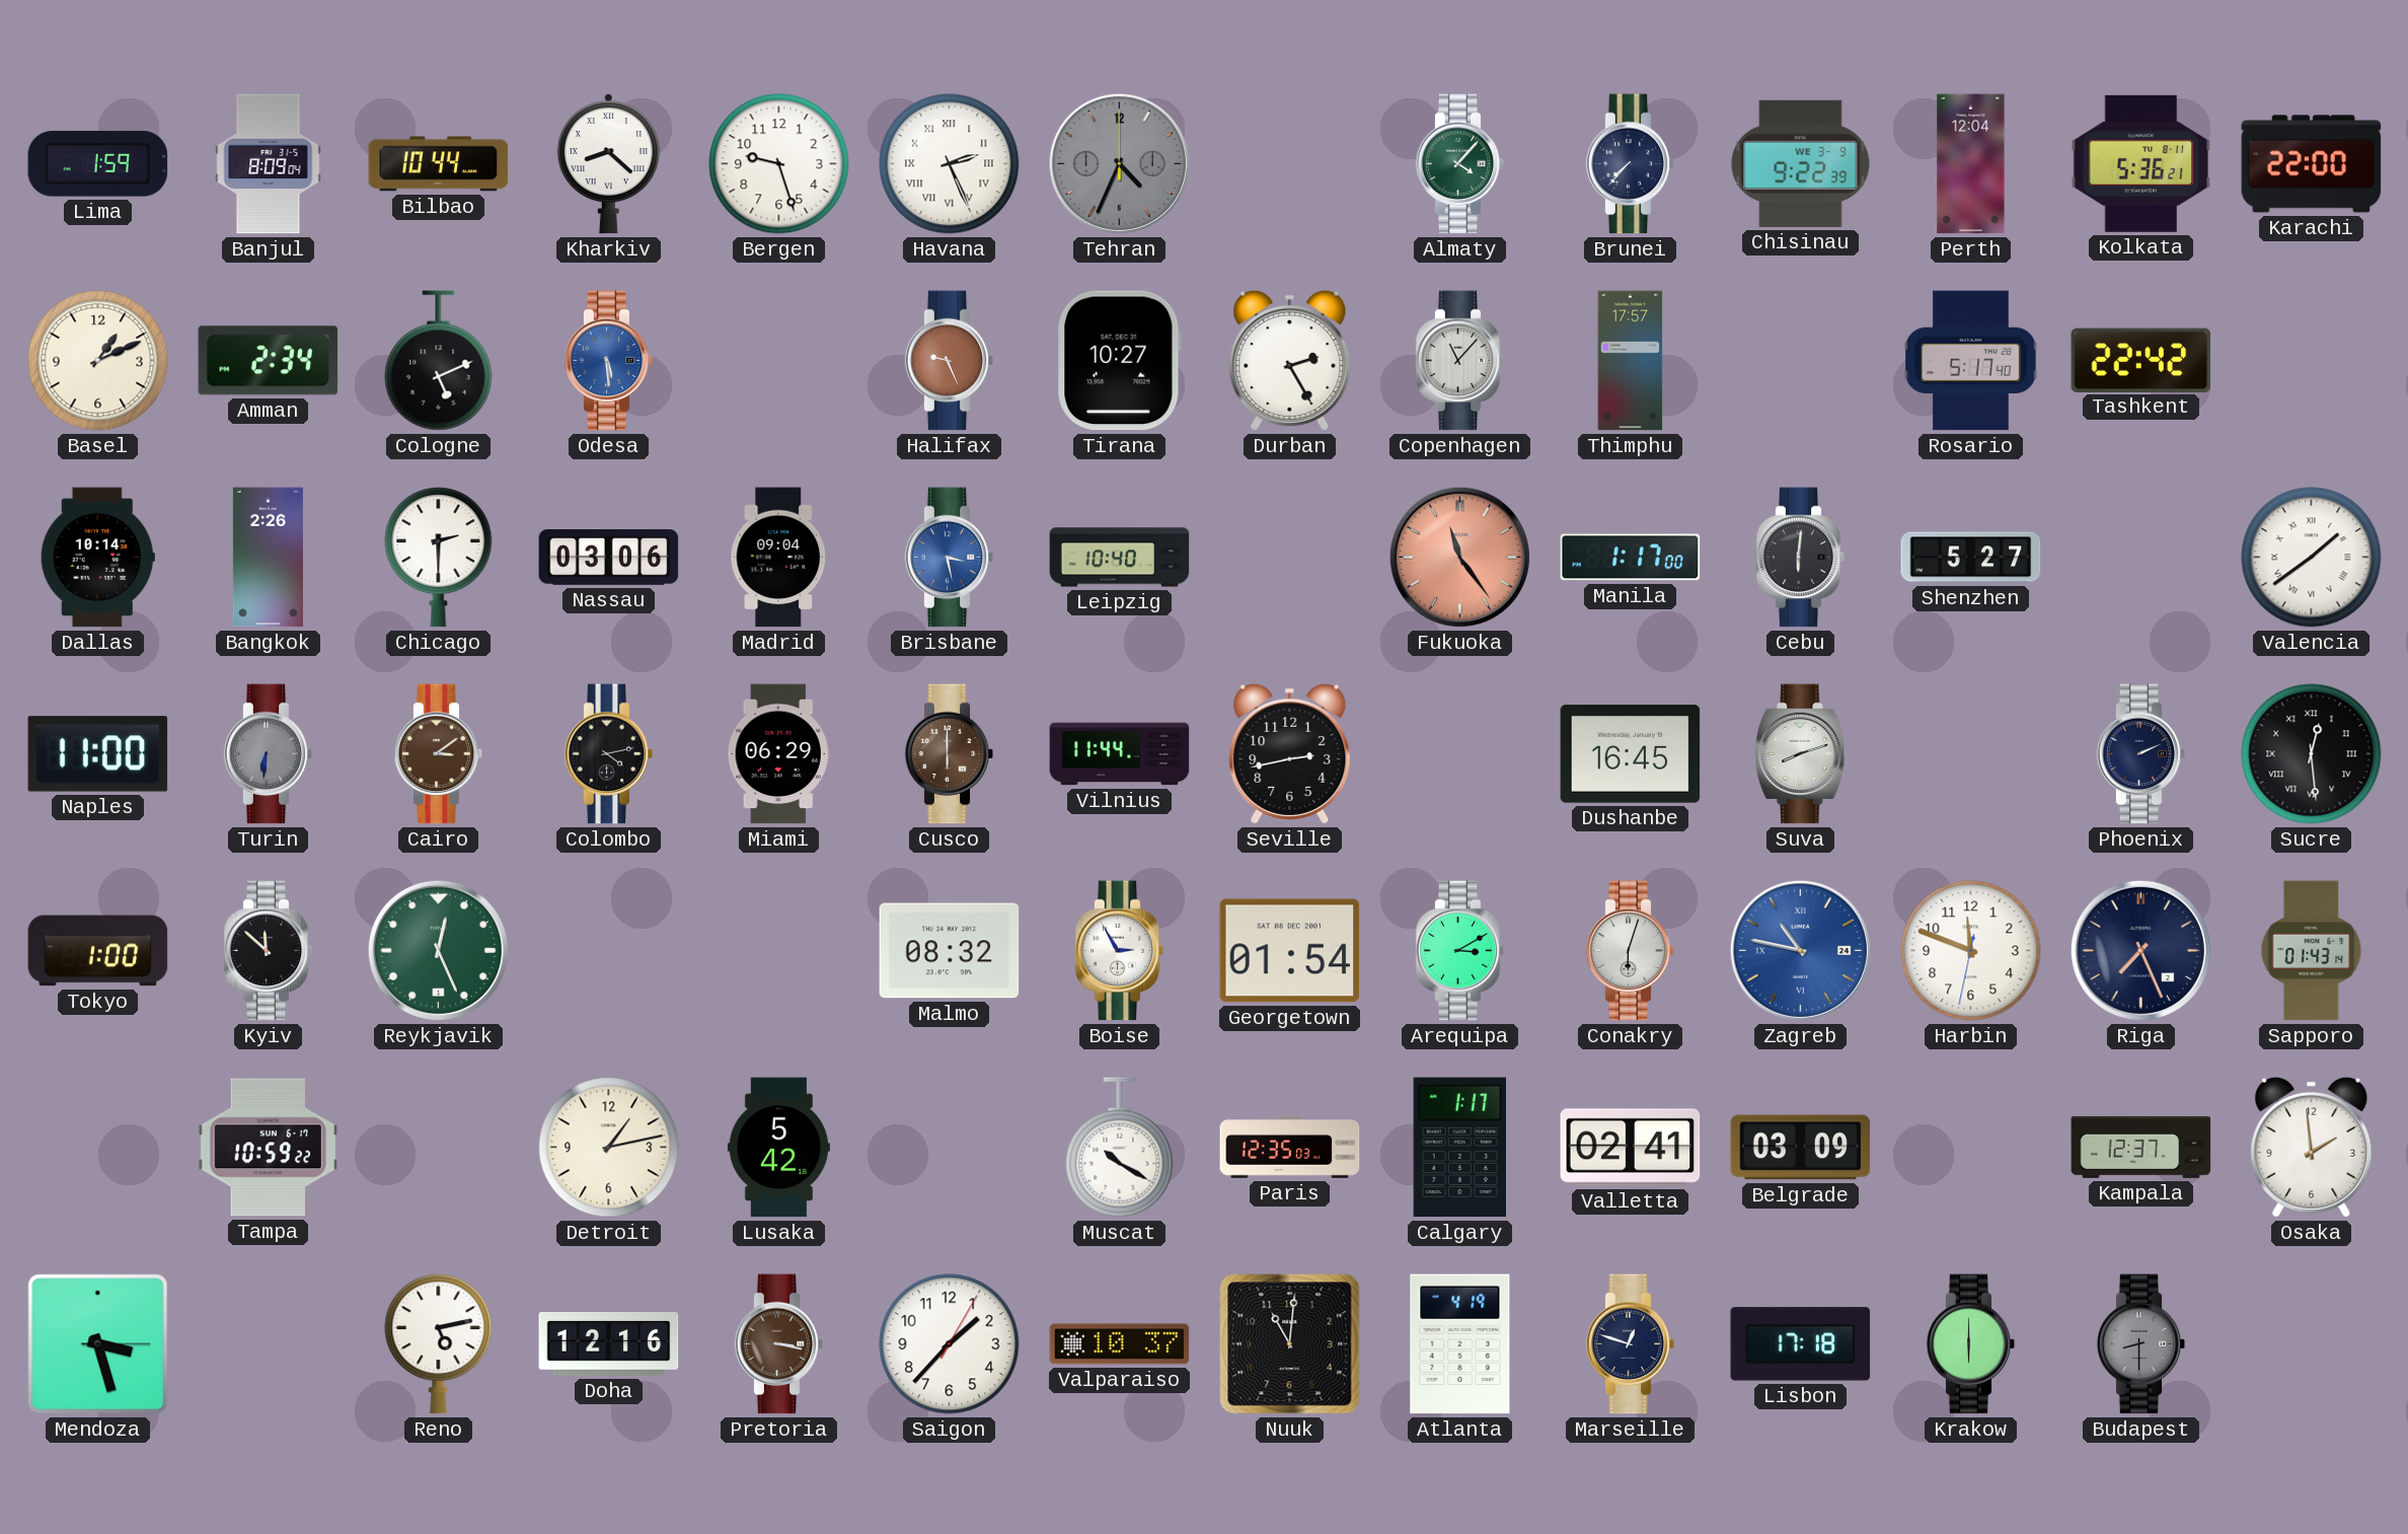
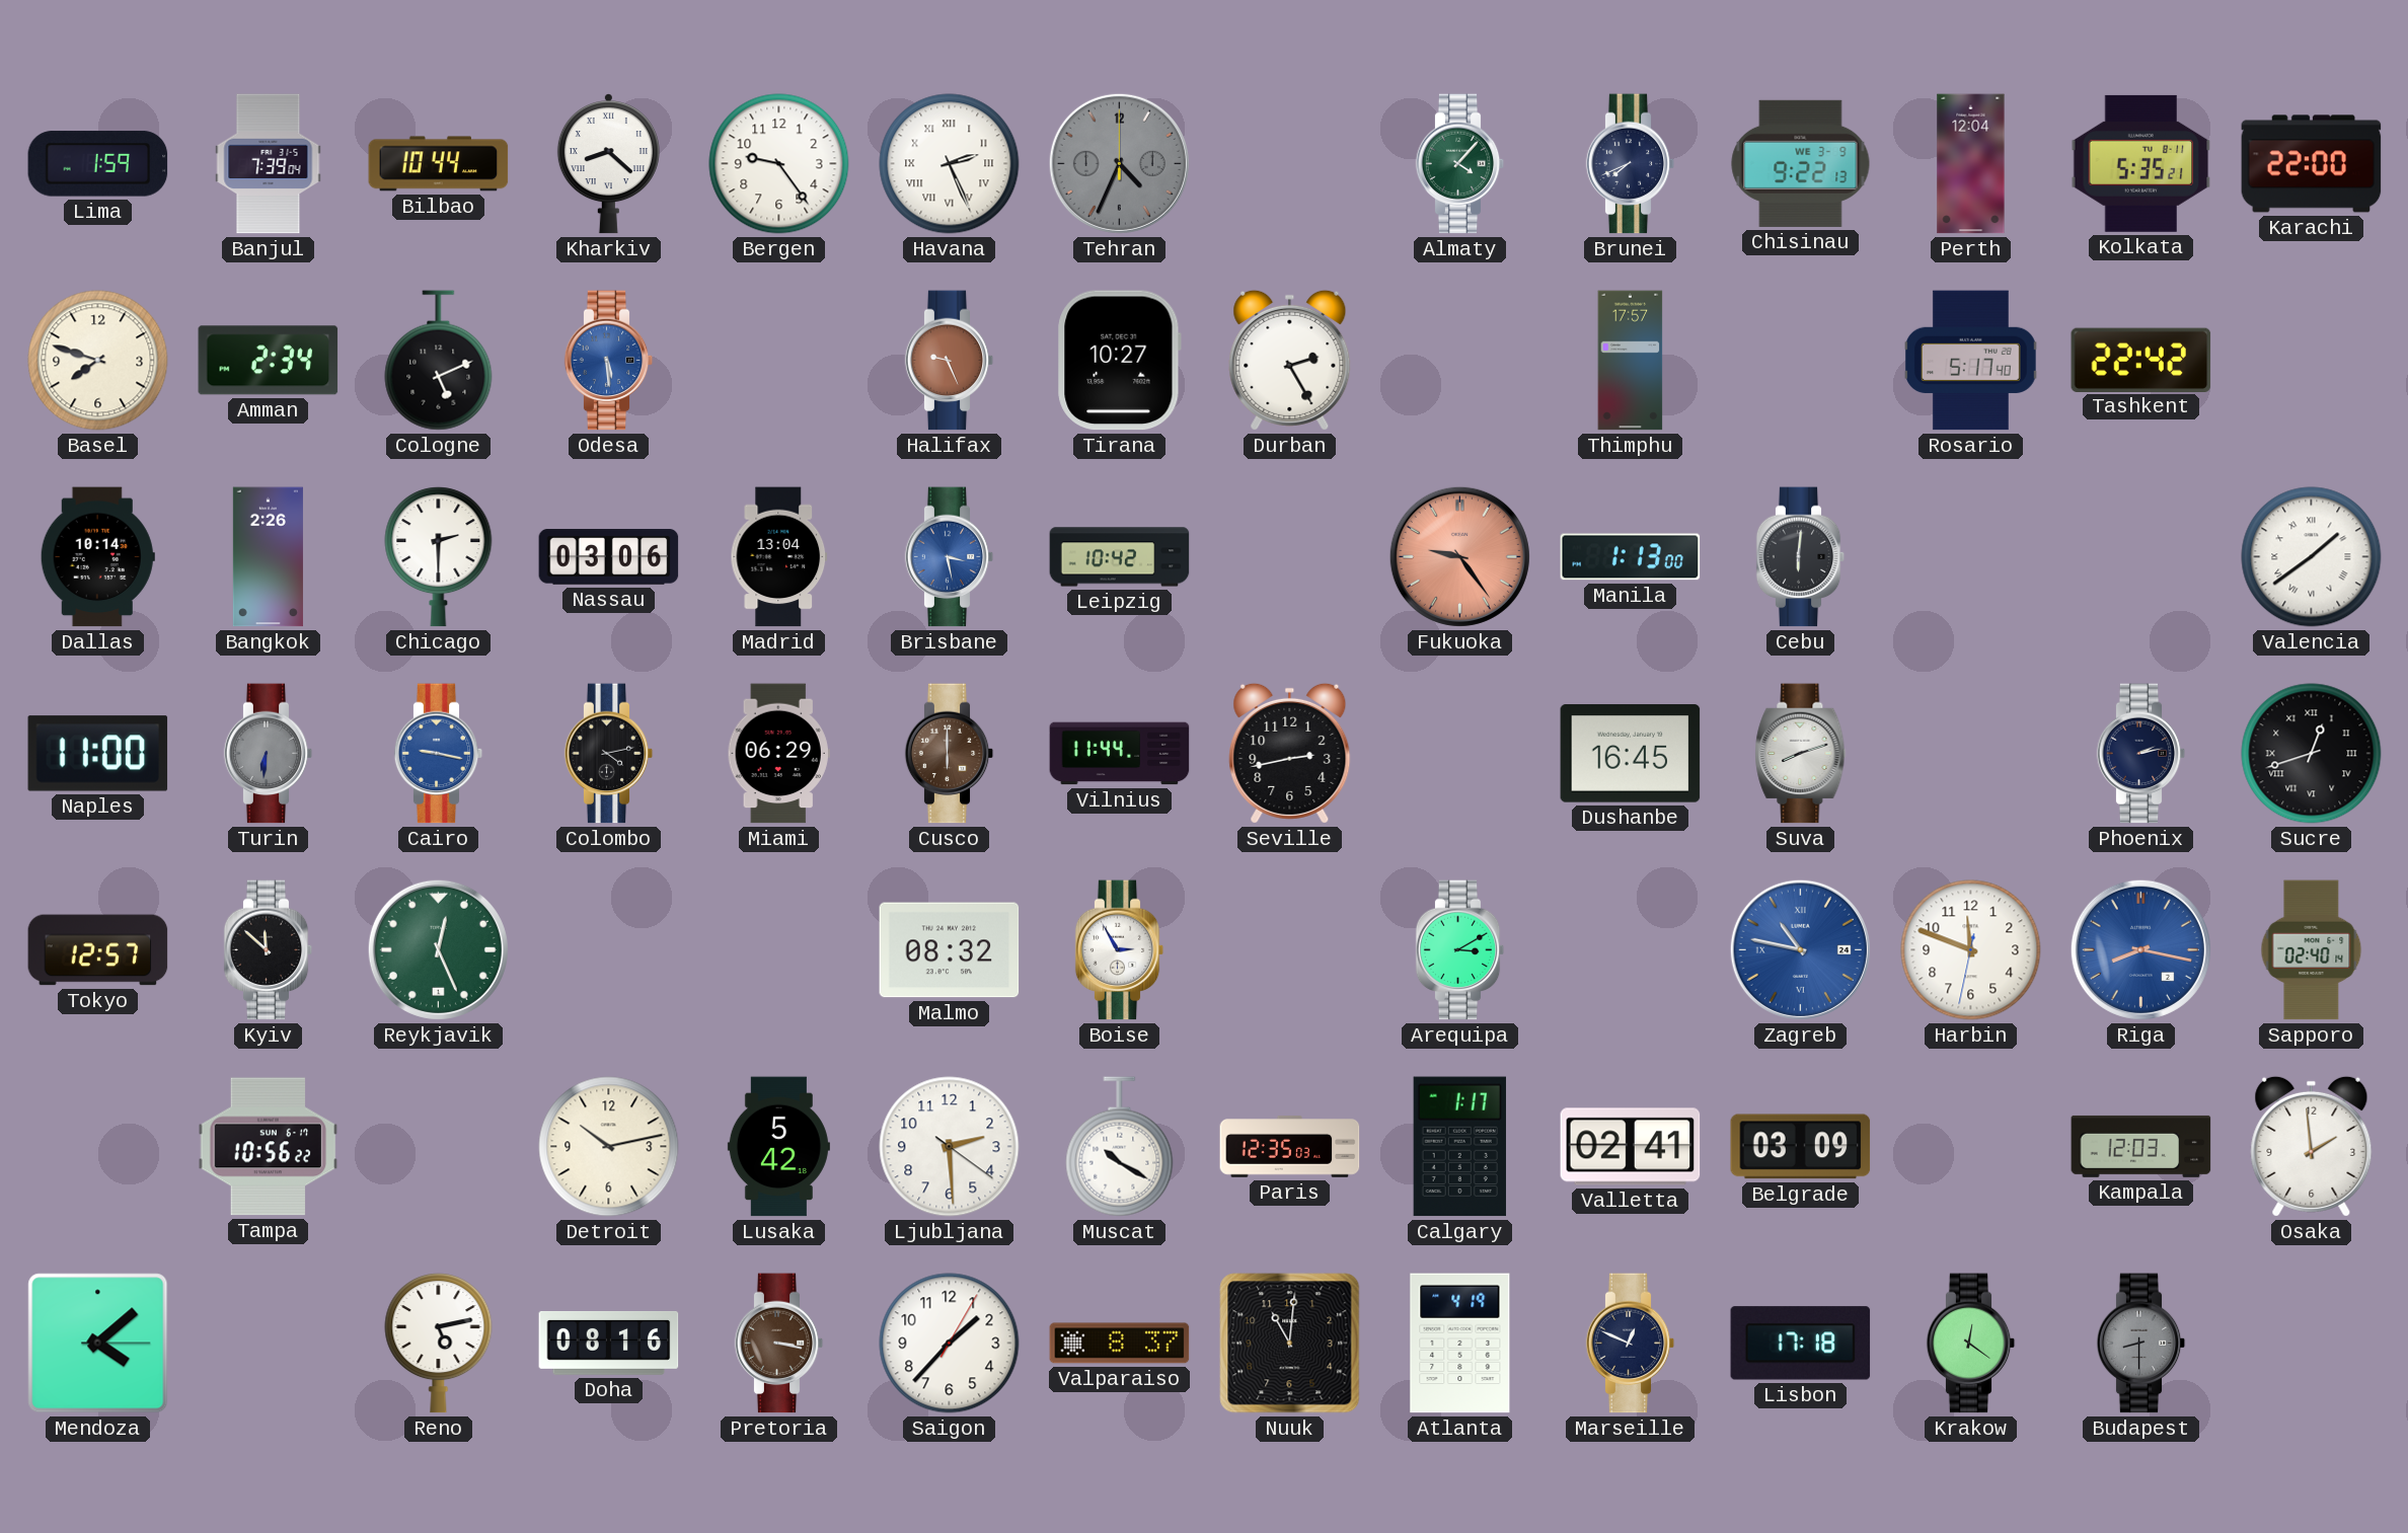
Banjul: 8:09 -> 7:39
Bergen: 9:27 -> 9:24
Brunei: 7:37 -> 7:41
Chisinau: 9:22:39 -> 9:22:13
Kolkata: 5:36 -> 5:35
Basel: 1:11 -> 7:48
Copenhagen: 11:07 -> none
Madrid: 09:04 -> 13:04
Leipzig: 10:40 -> 10:42
Fukuoka: 11:24 -> 9:24
Manila: 1:17 -> 1:13
Shenzhen: 5:27 -> none
Cairo: 3:09 -> 9:17
Cairo dial: brown -> blue
Phoenix: 2:11 -> 2:13
Sucre: 12:29 -> 12:42
Tokyo: 1:00 -> 12:57
Georgetown: 01:54 -> none
Conakry: 6:03 -> none
Riga: 7:26 -> 8:17
Riga dial: navy -> blue
Sapporo: 01:43 -> 02:40
Tampa: 10:59 -> 10:56
Detroit: 1:13 -> 10:13
Ljubljana: none -> 2:29
Kampala: 12:37 -> 12:03
Mendoza: 3:27 -> 4:08
Doha: 12:16 -> 08:16
Valparaiso: 10:37 -> 8:37
Marseille: 12:48 -> 12:49
Krakow: 6:00 -> 12:21
